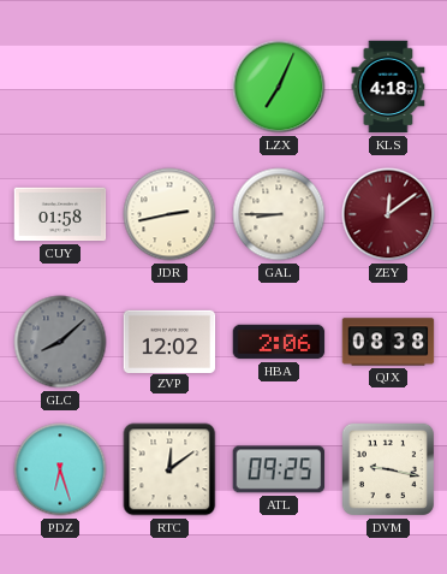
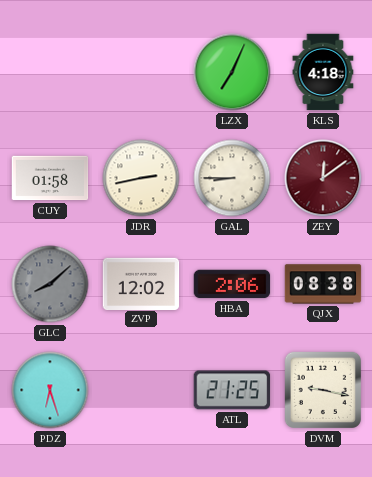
RTC: 12:09 -> none
ATL: 09:25 -> 21:25
